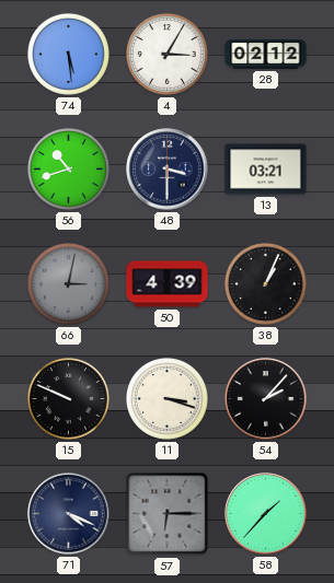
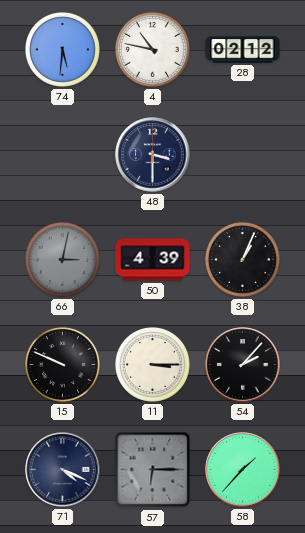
74: 5:29 -> 5:31
4: 3:05 -> 10:47
56: 10:42 -> none
13: 03:21 -> none
11: 3:18 -> 3:15
